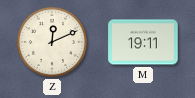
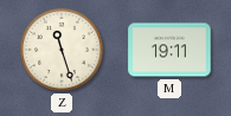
Z: 12:11 -> 11:27
